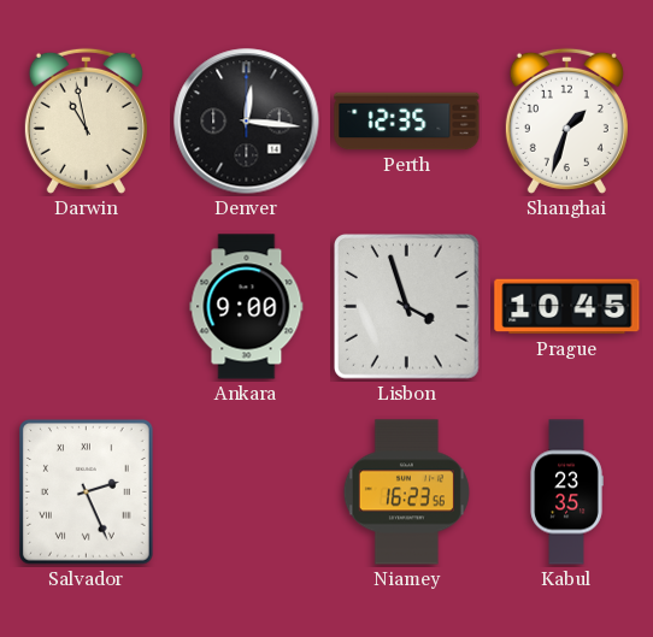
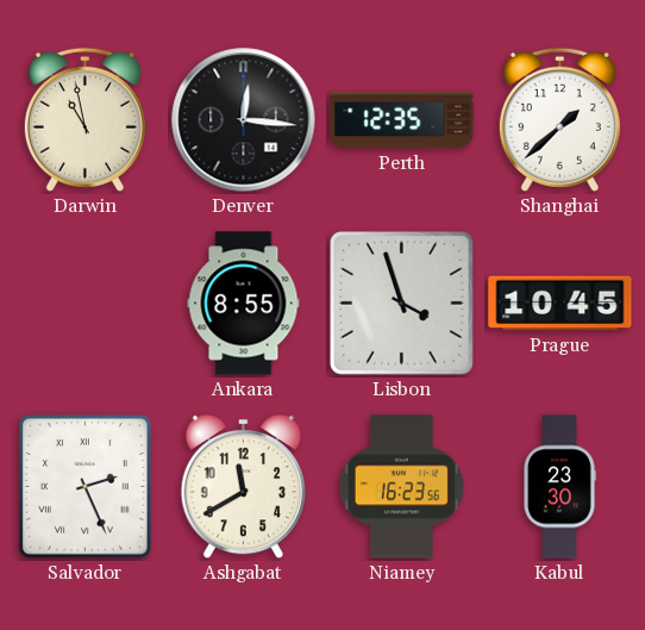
Shanghai: 1:33 -> 1:38
Ankara: 9:00 -> 8:55
Ashgabat: none -> 11:40
Kabul: 23:35 -> 23:30
